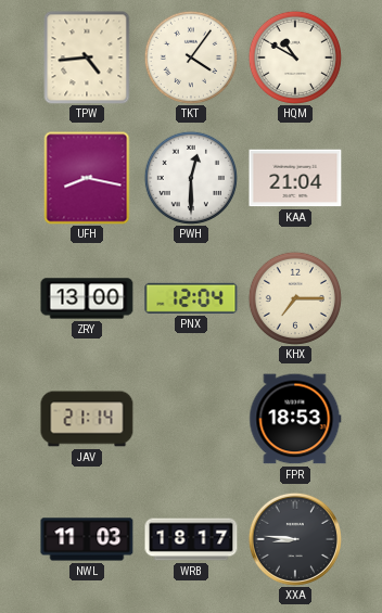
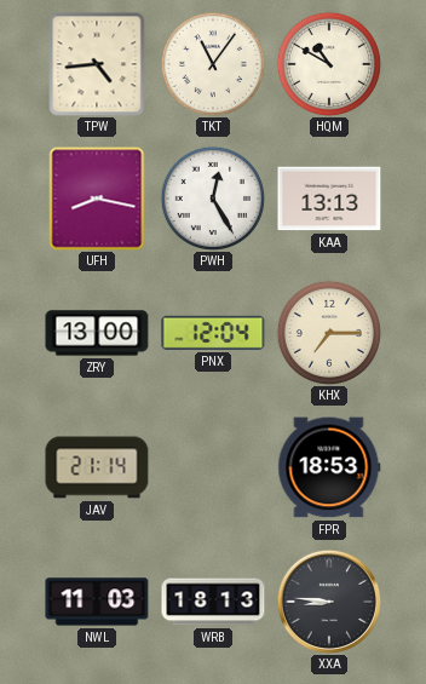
TKT: 4:06 -> 11:06
PWH: 12:30 -> 12:25
KAA: 21:04 -> 13:13
WRB: 18:17 -> 18:13
